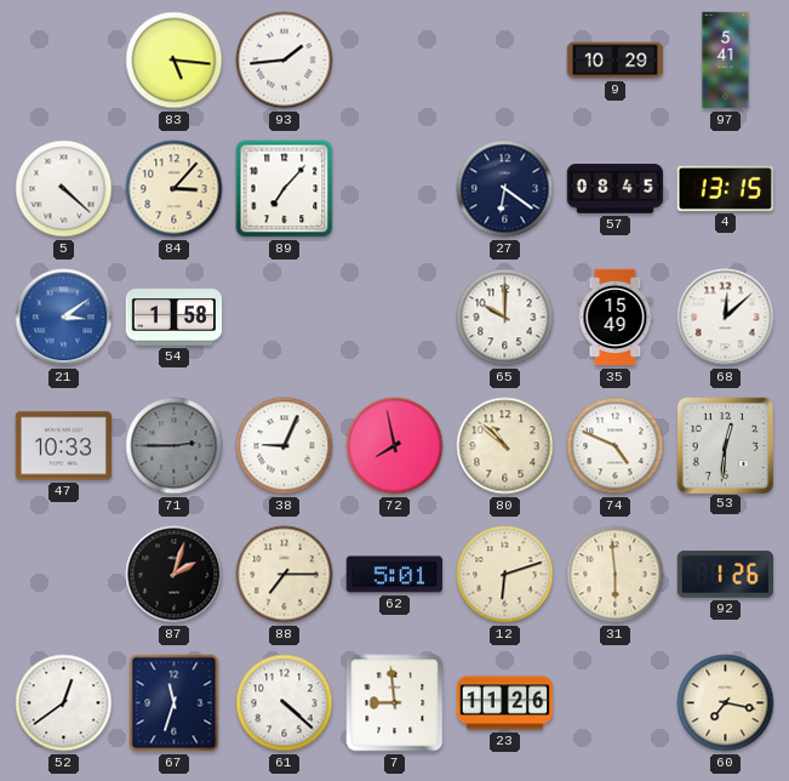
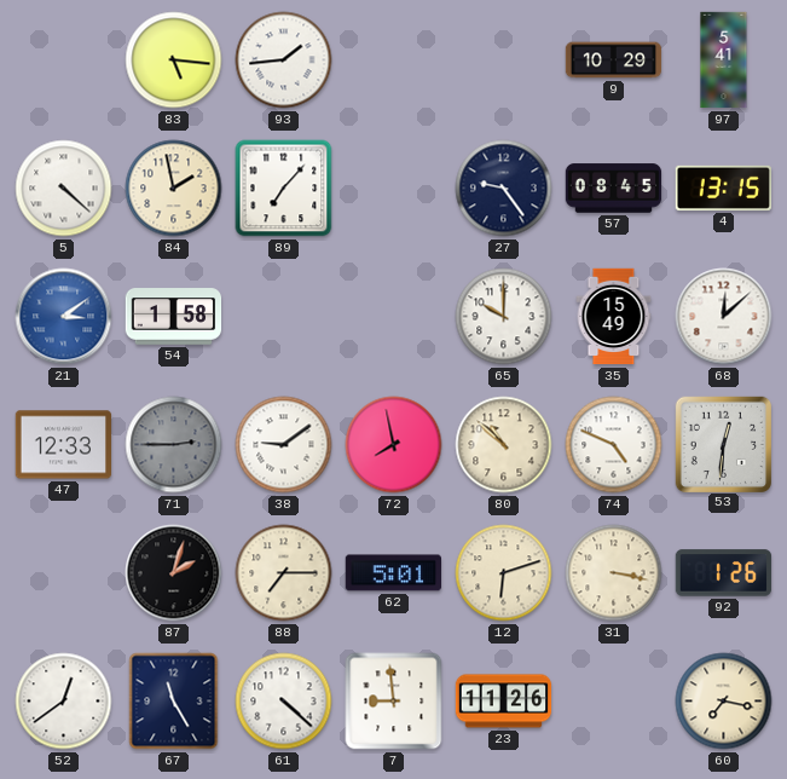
84: 3:07 -> 1:58
27: 6:21 -> 9:24
47: 10:33 -> 12:33
38: 9:04 -> 9:09
31: 5:59 -> 3:17
67: 11:33 -> 11:25
